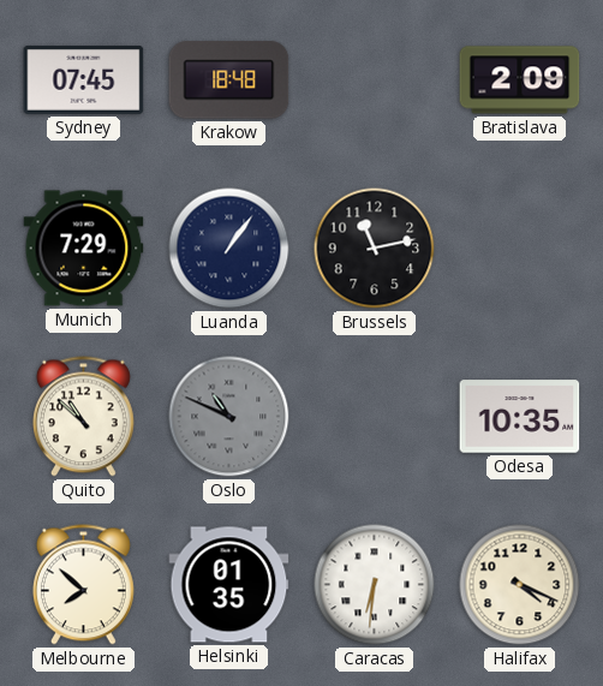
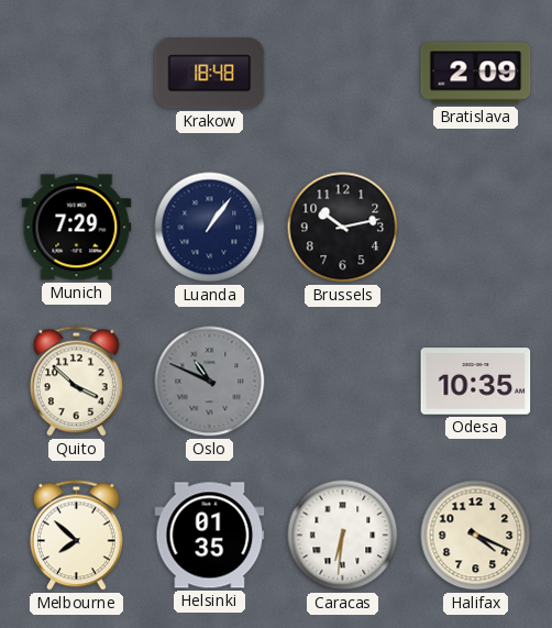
Sydney: 07:45 -> none
Brussels: 11:13 -> 10:13
Quito: 10:52 -> 3:52
